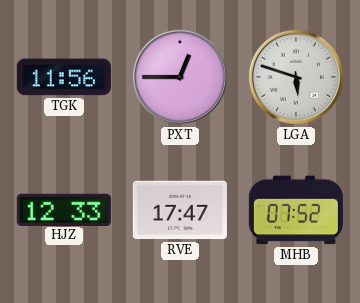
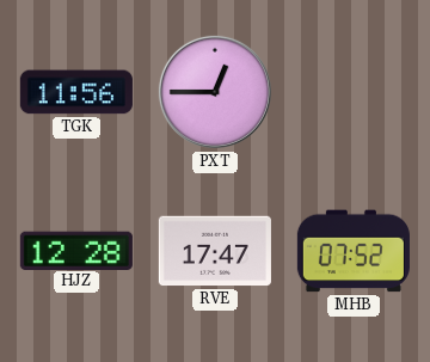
LGA: 5:48 -> none
HJZ: 12:33 -> 12:28
